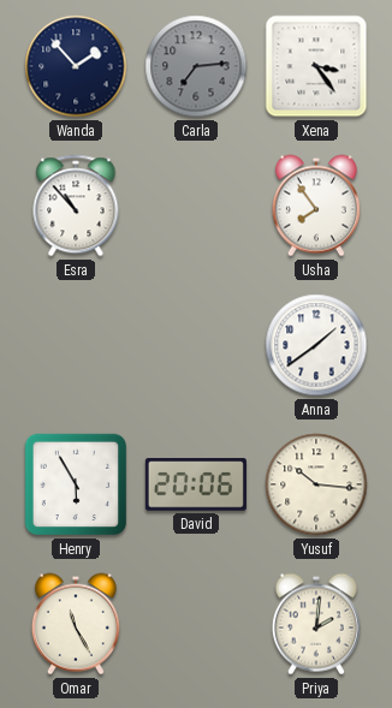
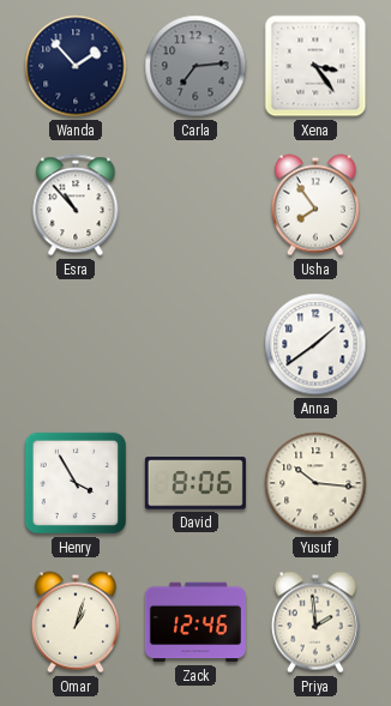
Henry: 5:55 -> 3:55
David: 20:06 -> 8:06
Omar: 11:25 -> 1:03
Zack: none -> 12:46
Priya: 2:01 -> 1:59
